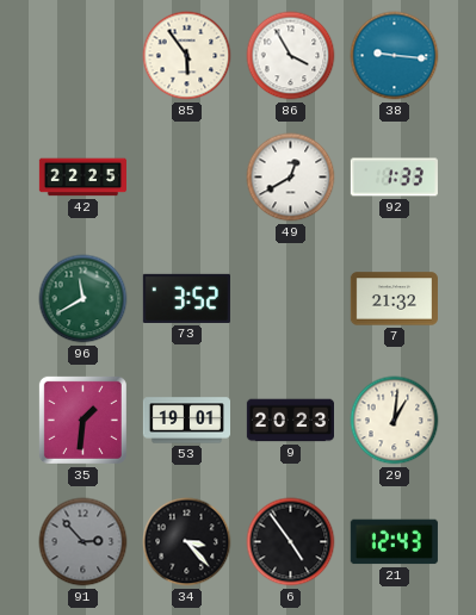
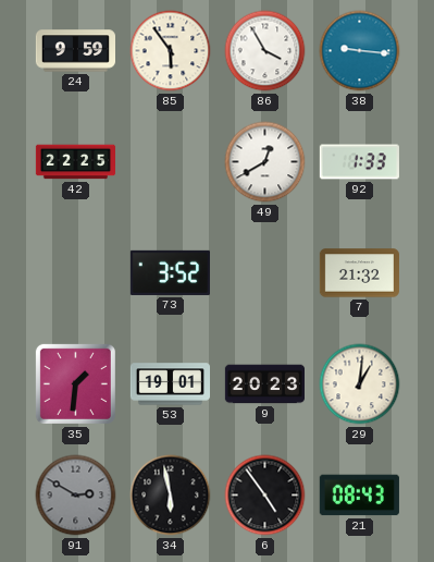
24: none -> 9:59
96: 11:40 -> none
91: 2:53 -> 2:50
34: 3:23 -> 5:58
21: 12:43 -> 08:43
